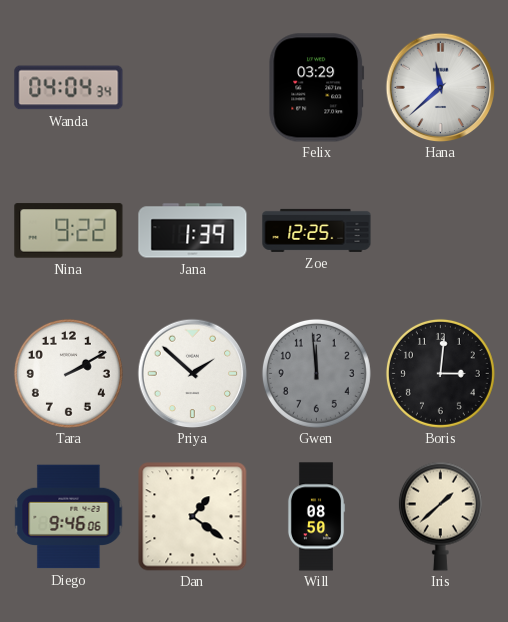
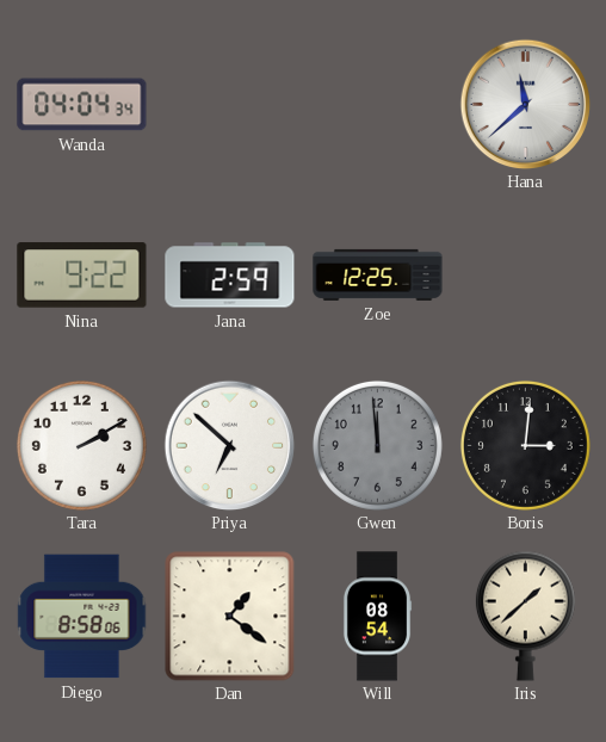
Felix: 03:29 -> none
Jana: 1:39 -> 2:59
Priya: 1:52 -> 6:52
Diego: 9:46 -> 8:58
Will: 08:50 -> 08:54
